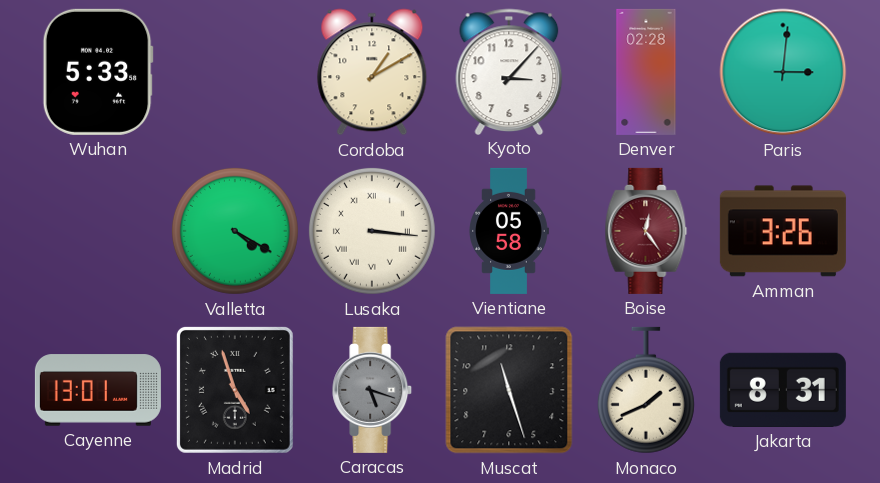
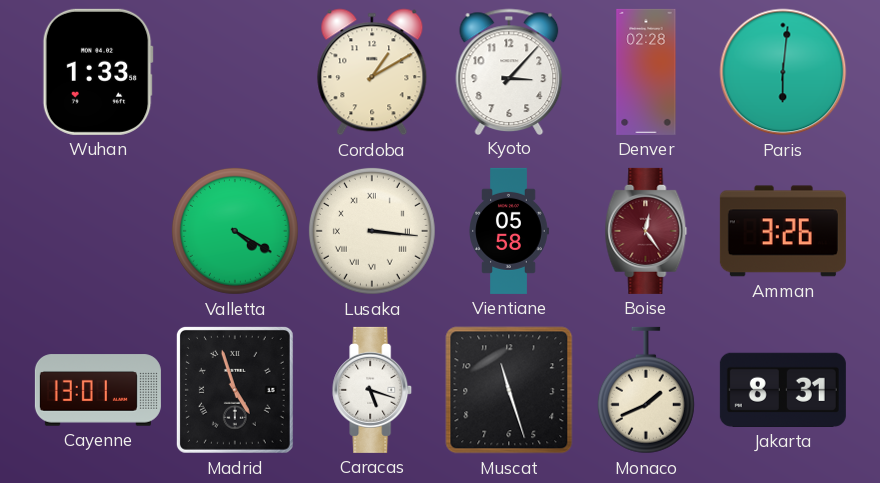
Wuhan: 5:33 -> 1:33
Paris: 3:01 -> 6:01
Caracas dial: grey -> white
